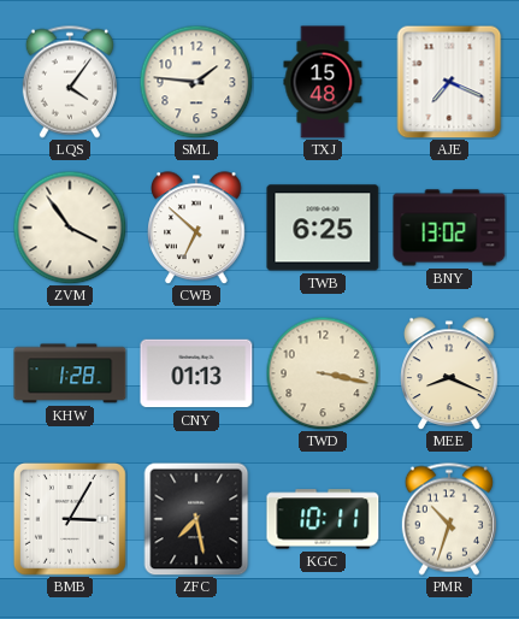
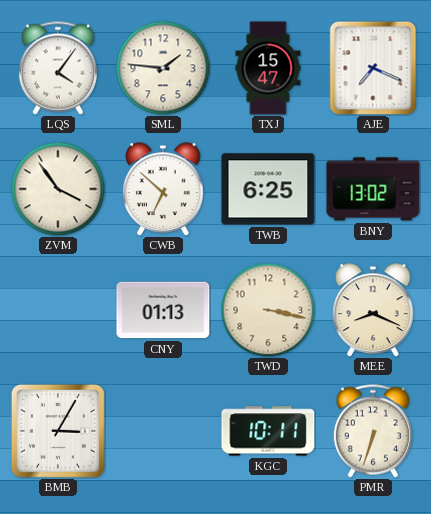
TXJ: 15:48 -> 15:47
KHW: 1:28 -> none
ZFC: 7:28 -> none
PMR: 10:33 -> 6:33
